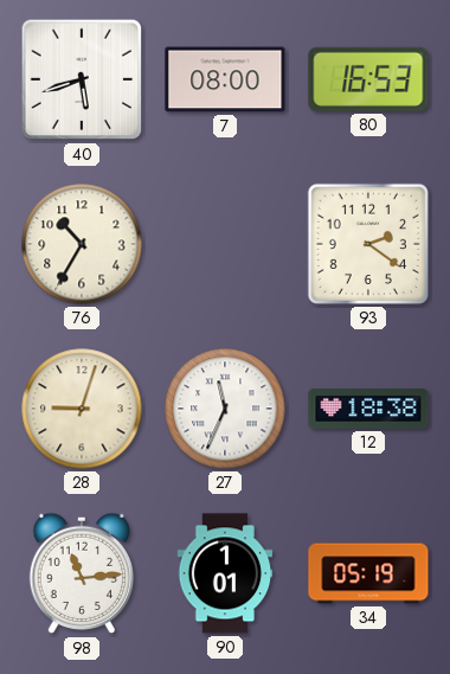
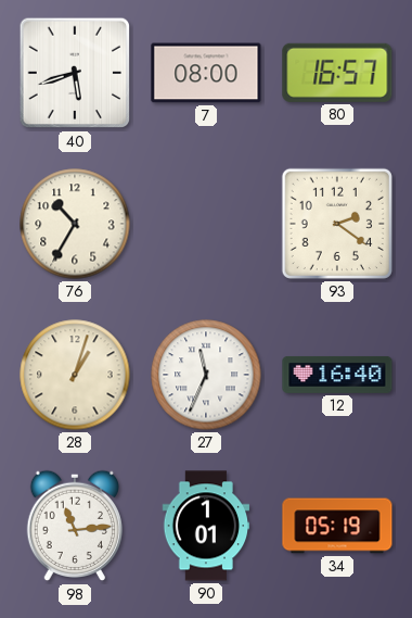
80: 16:53 -> 16:57
28: 9:03 -> 1:03
12: 18:38 -> 16:40
